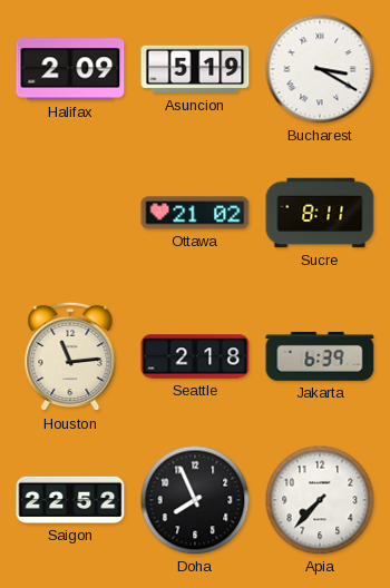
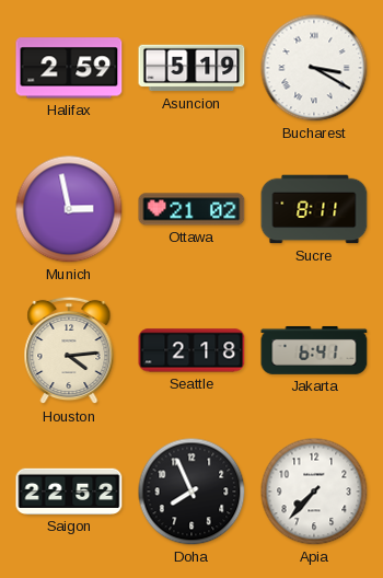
Halifax: 2:09 -> 2:59
Munich: none -> 2:58
Houston: 11:14 -> 4:14
Jakarta: 6:39 -> 6:41
